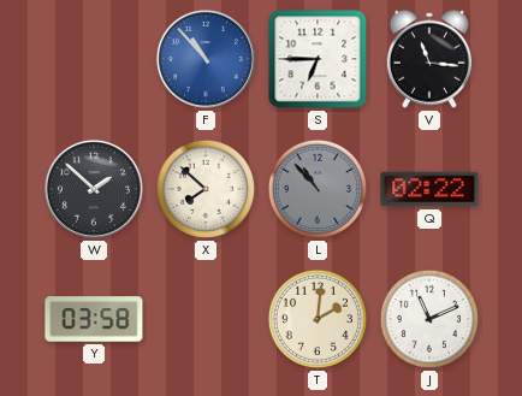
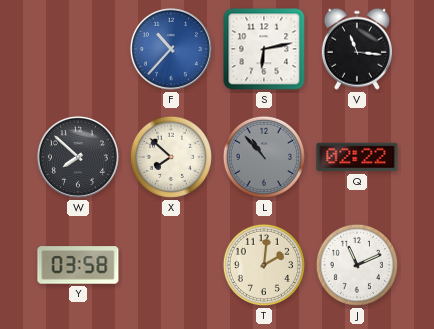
F: 10:53 -> 10:37
S: 6:45 -> 6:13
W: 1:52 -> 7:52
